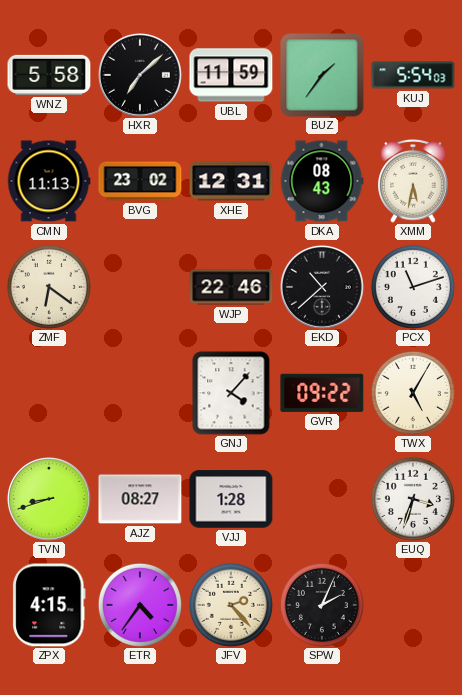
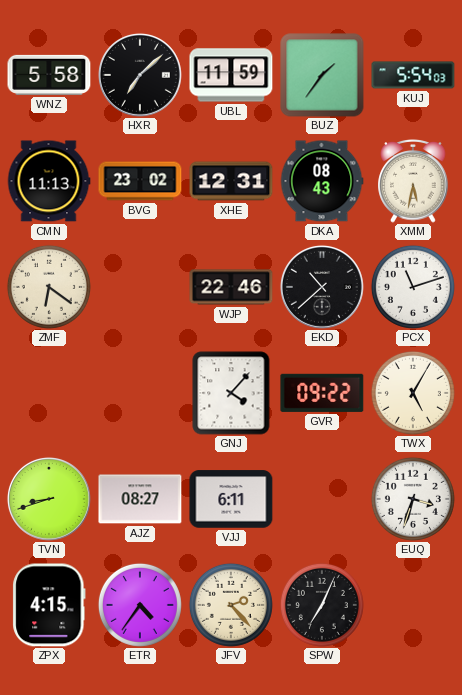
VJJ: 1:28 -> 6:11
SPW: 2:04 -> 7:04
